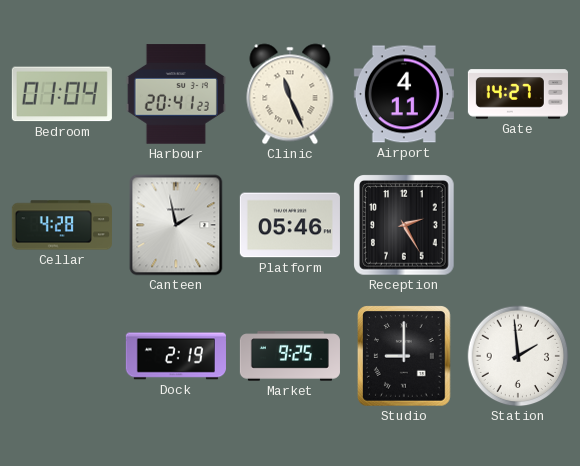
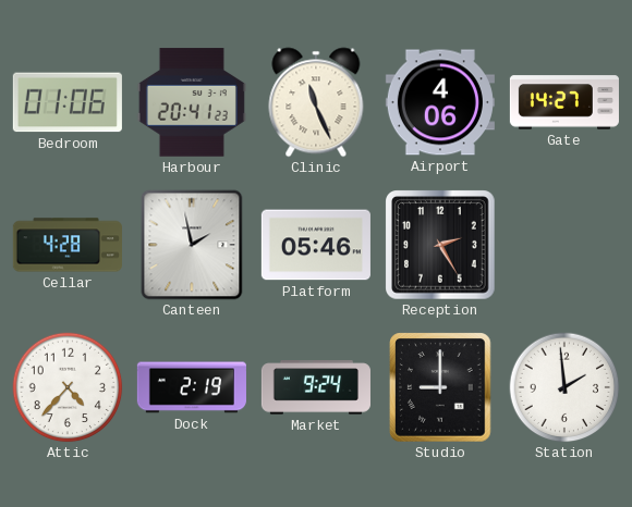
Bedroom: 01:04 -> 01:06
Airport: 4:11 -> 4:06
Attic: none -> 4:37
Market: 9:25 -> 9:24
